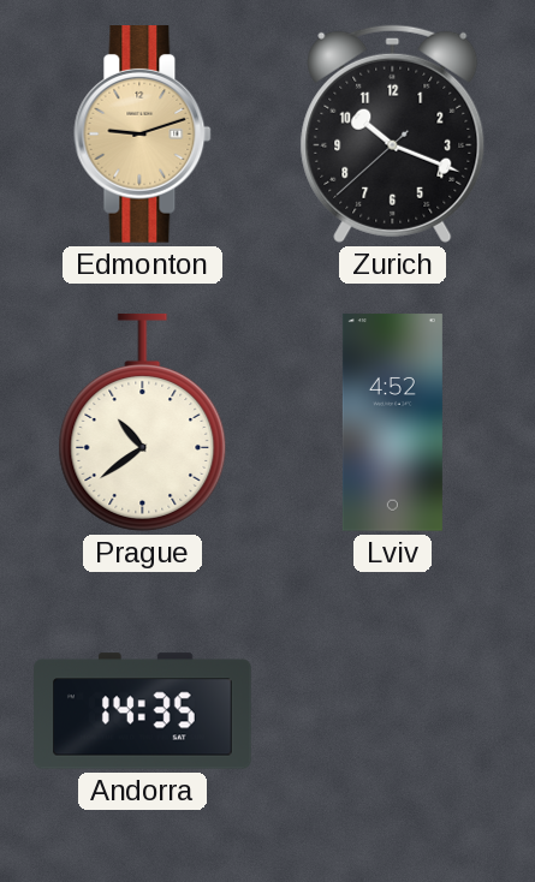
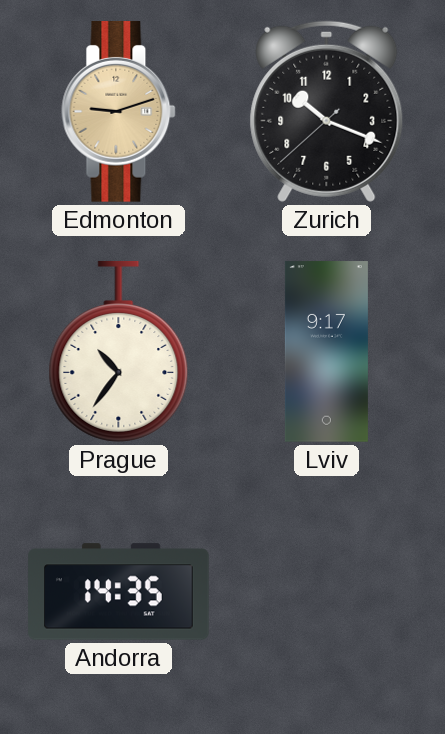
Prague: 10:39 -> 10:36
Lviv: 4:52 -> 9:17
